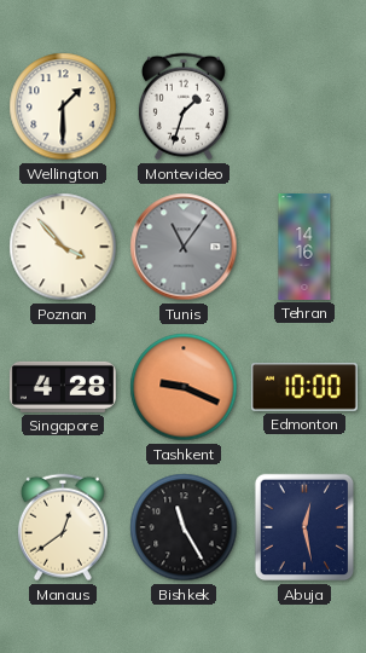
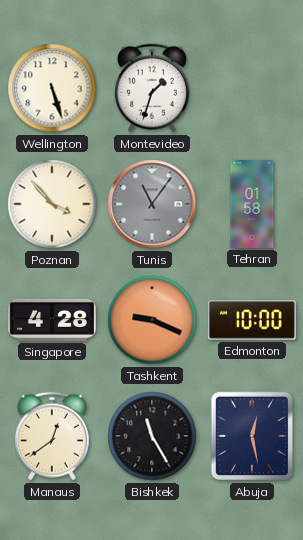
Wellington: 1:30 -> 5:27
Tehran: 14:16 -> 01:58
